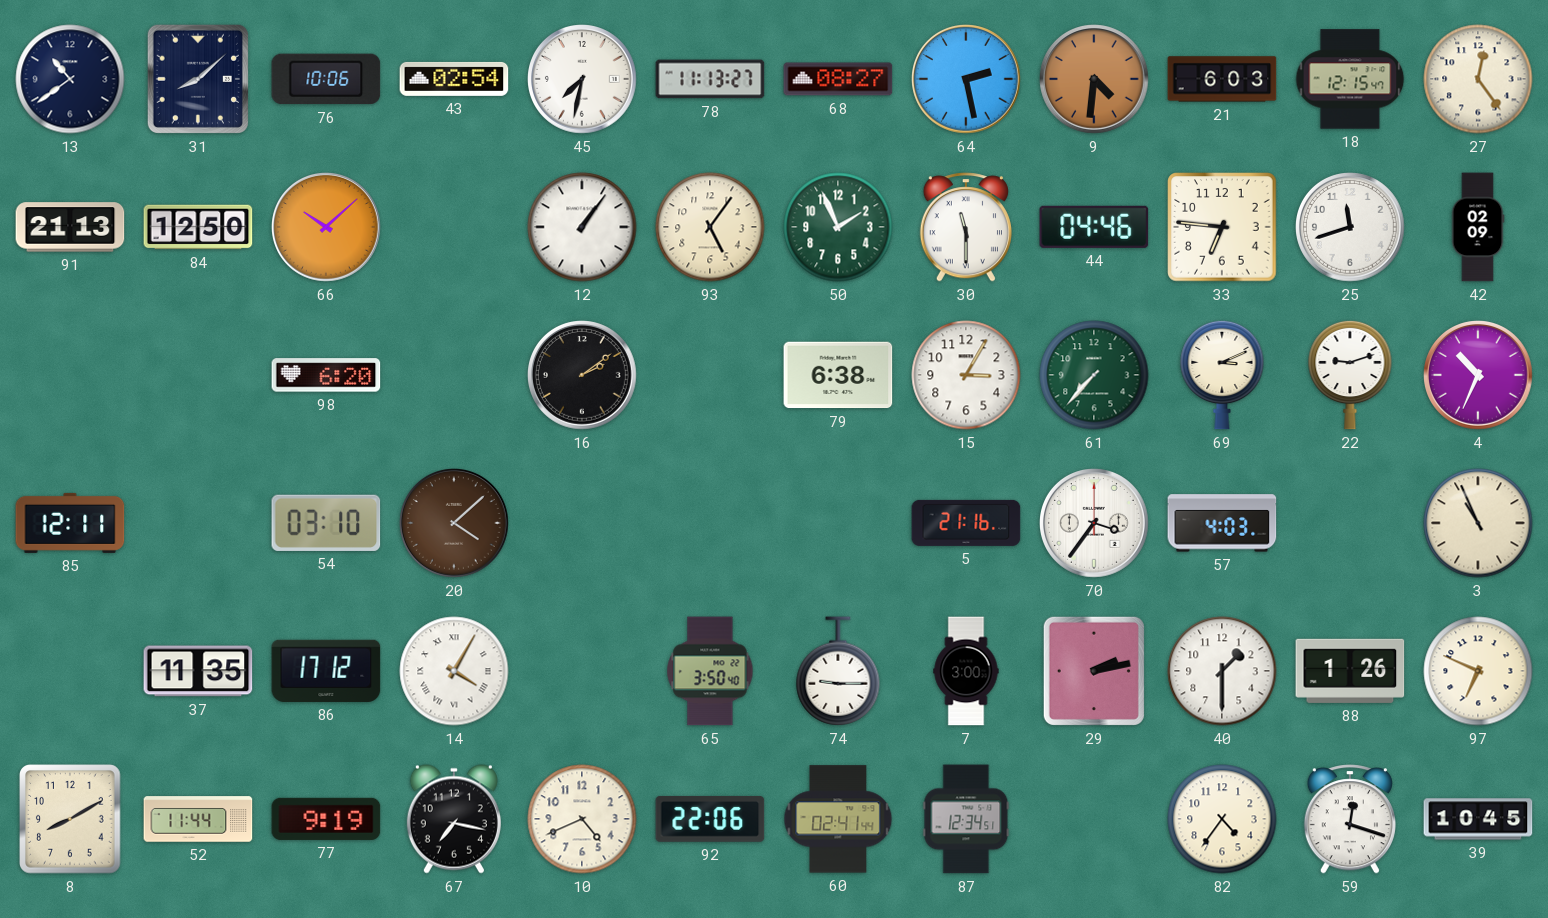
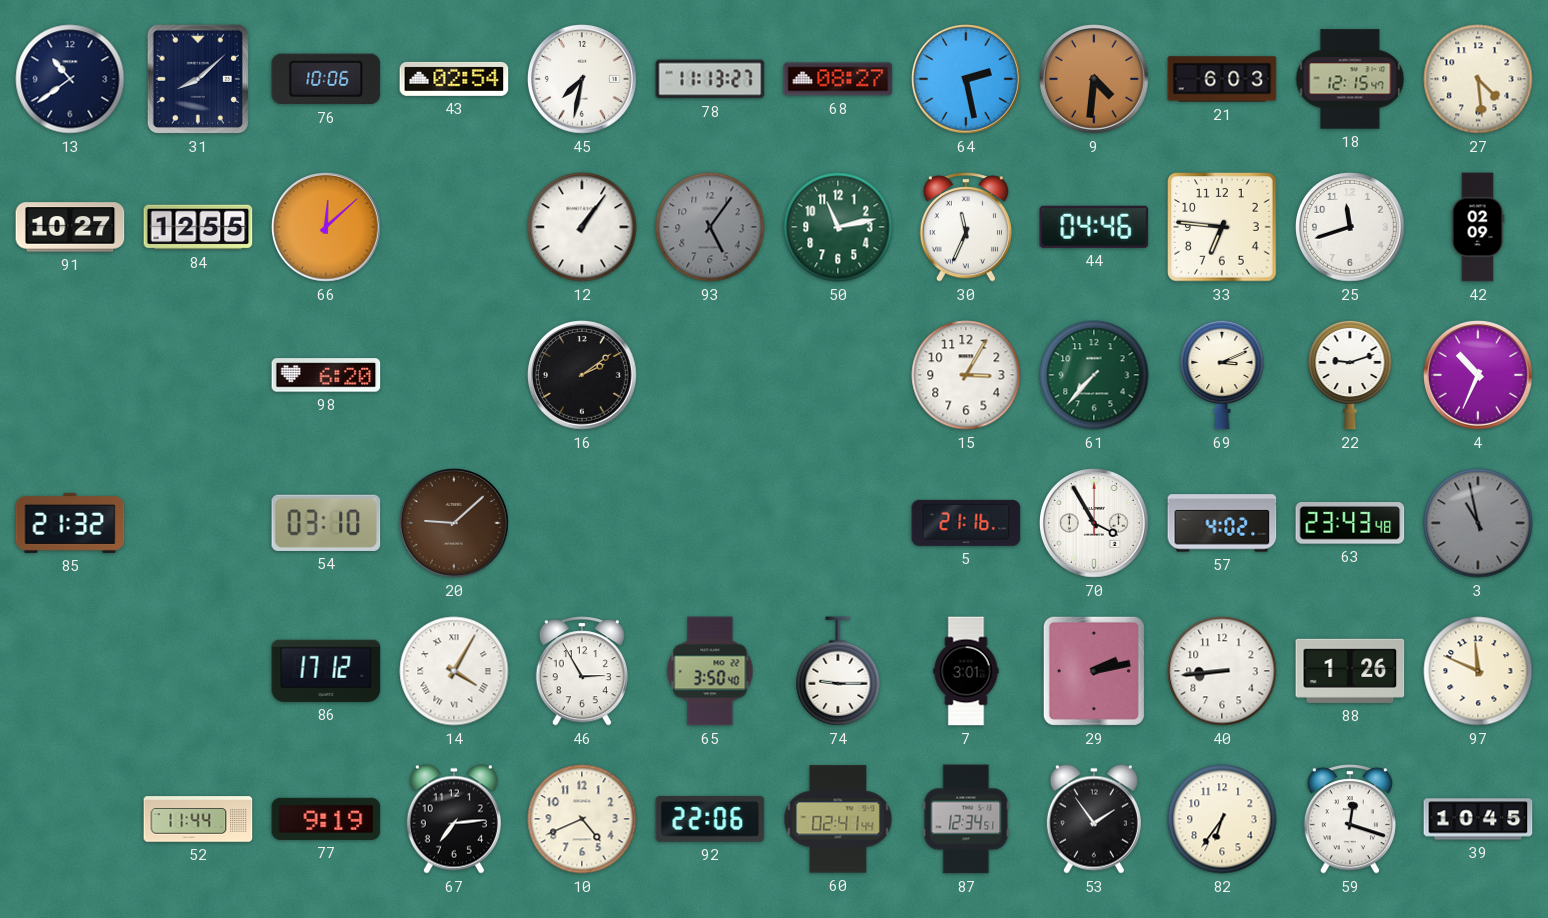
27: 12:24 -> 4:29
91: 21:13 -> 10:27
84: 12:50 -> 12:55
66: 10:08 -> 12:08
93 dial: cream -> grey
50: 1:56 -> 11:13
30: 11:30 -> 11:34
79: 6:38 -> none
85: 12:11 -> 21:32
20: 4:08 -> 9:08
70: 3:36 -> 3:55
57: 4:03 -> 4:02
63: none -> 23:43
3: 10:56 -> 10:58
3 dial: cream -> grey
37: 11:35 -> none
46: none -> 2:55
7: 3:00 -> 3:01
40: 1:30 -> 8:44
97: 6:49 -> 11:49
8: 8:10 -> none
67: 7:17 -> 7:14
53: none -> 1:54
82: 4:36 -> 6:36
